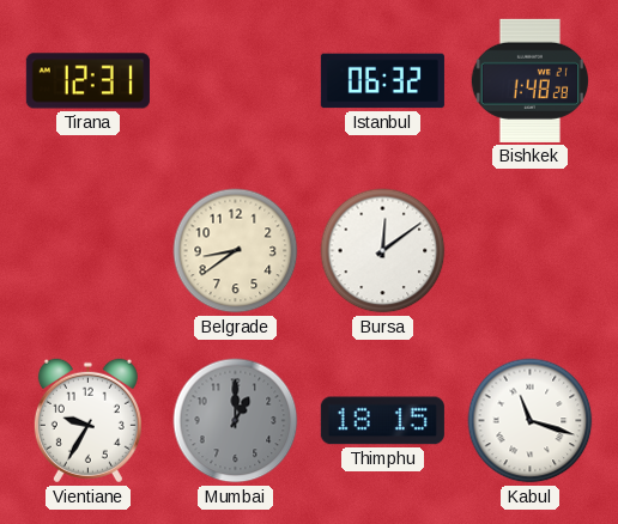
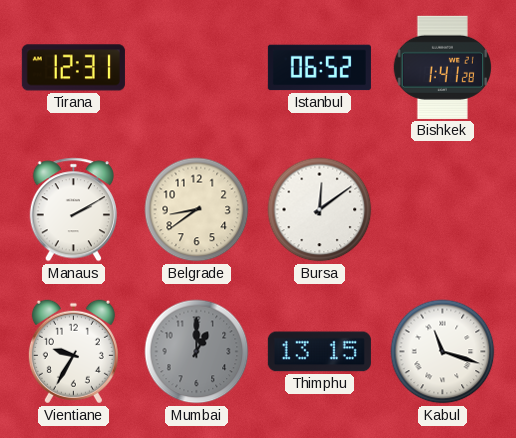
Istanbul: 06:32 -> 06:52
Bishkek: 1:48 -> 1:41
Manaus: none -> 2:10
Thimphu: 18:15 -> 13:15
